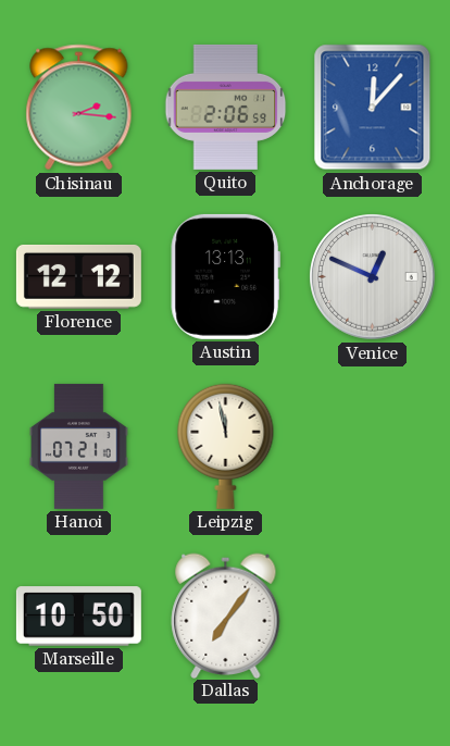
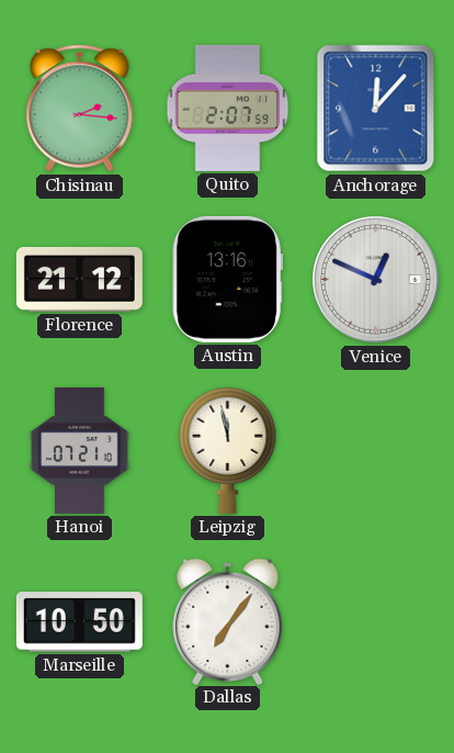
Quito: 2:06 -> 2:07
Florence: 12:12 -> 21:12
Austin: 13:13 -> 13:16
